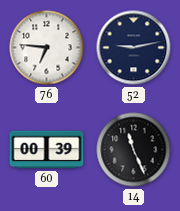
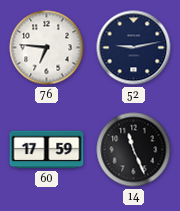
60: 00:39 -> 17:59
